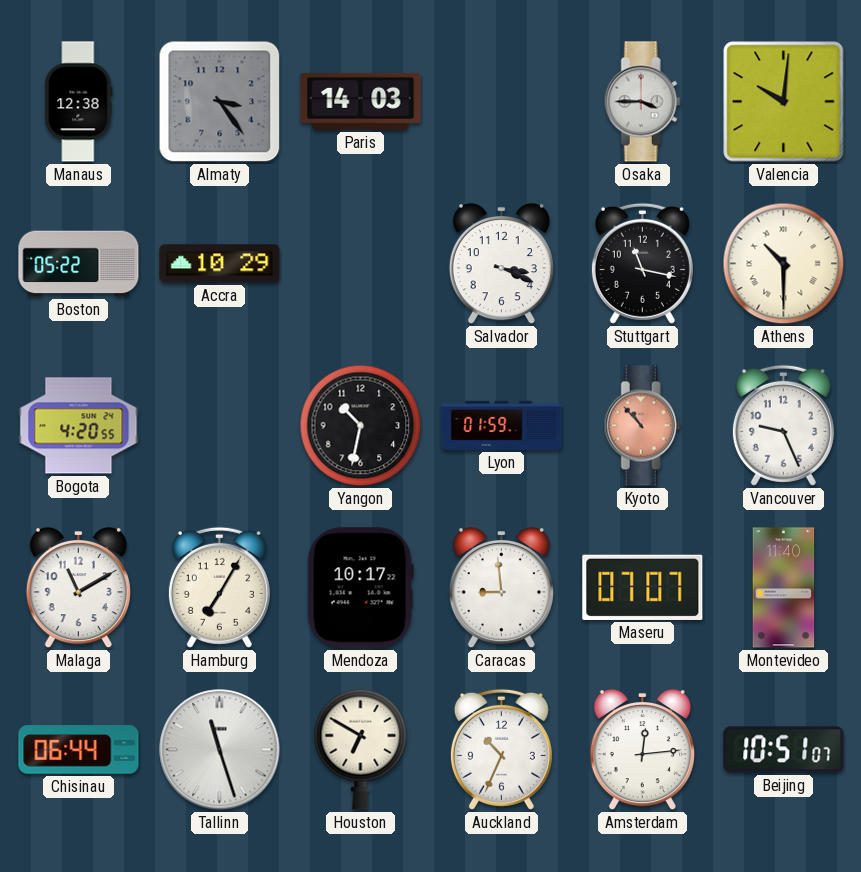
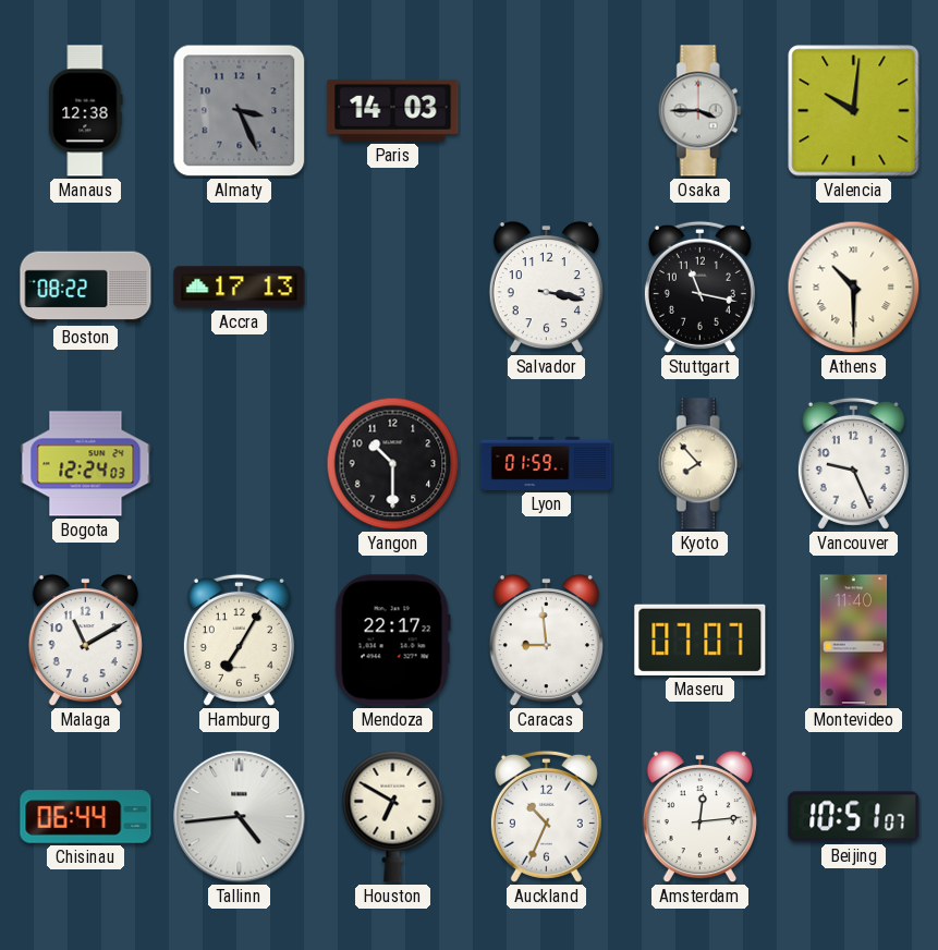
Almaty: 3:24 -> 3:26
Boston: 05:22 -> 08:22
Accra: 10:29 -> 17:13
Salvador: 3:19 -> 3:17
Bogota: 4:20 -> 12:24
Yangon: 10:32 -> 10:30
Kyoto: 10:53 -> 7:53
Kyoto dial: salmon -> cream
Mendoza: 10:17 -> 22:17
Tallinn: 11:27 -> 4:44
